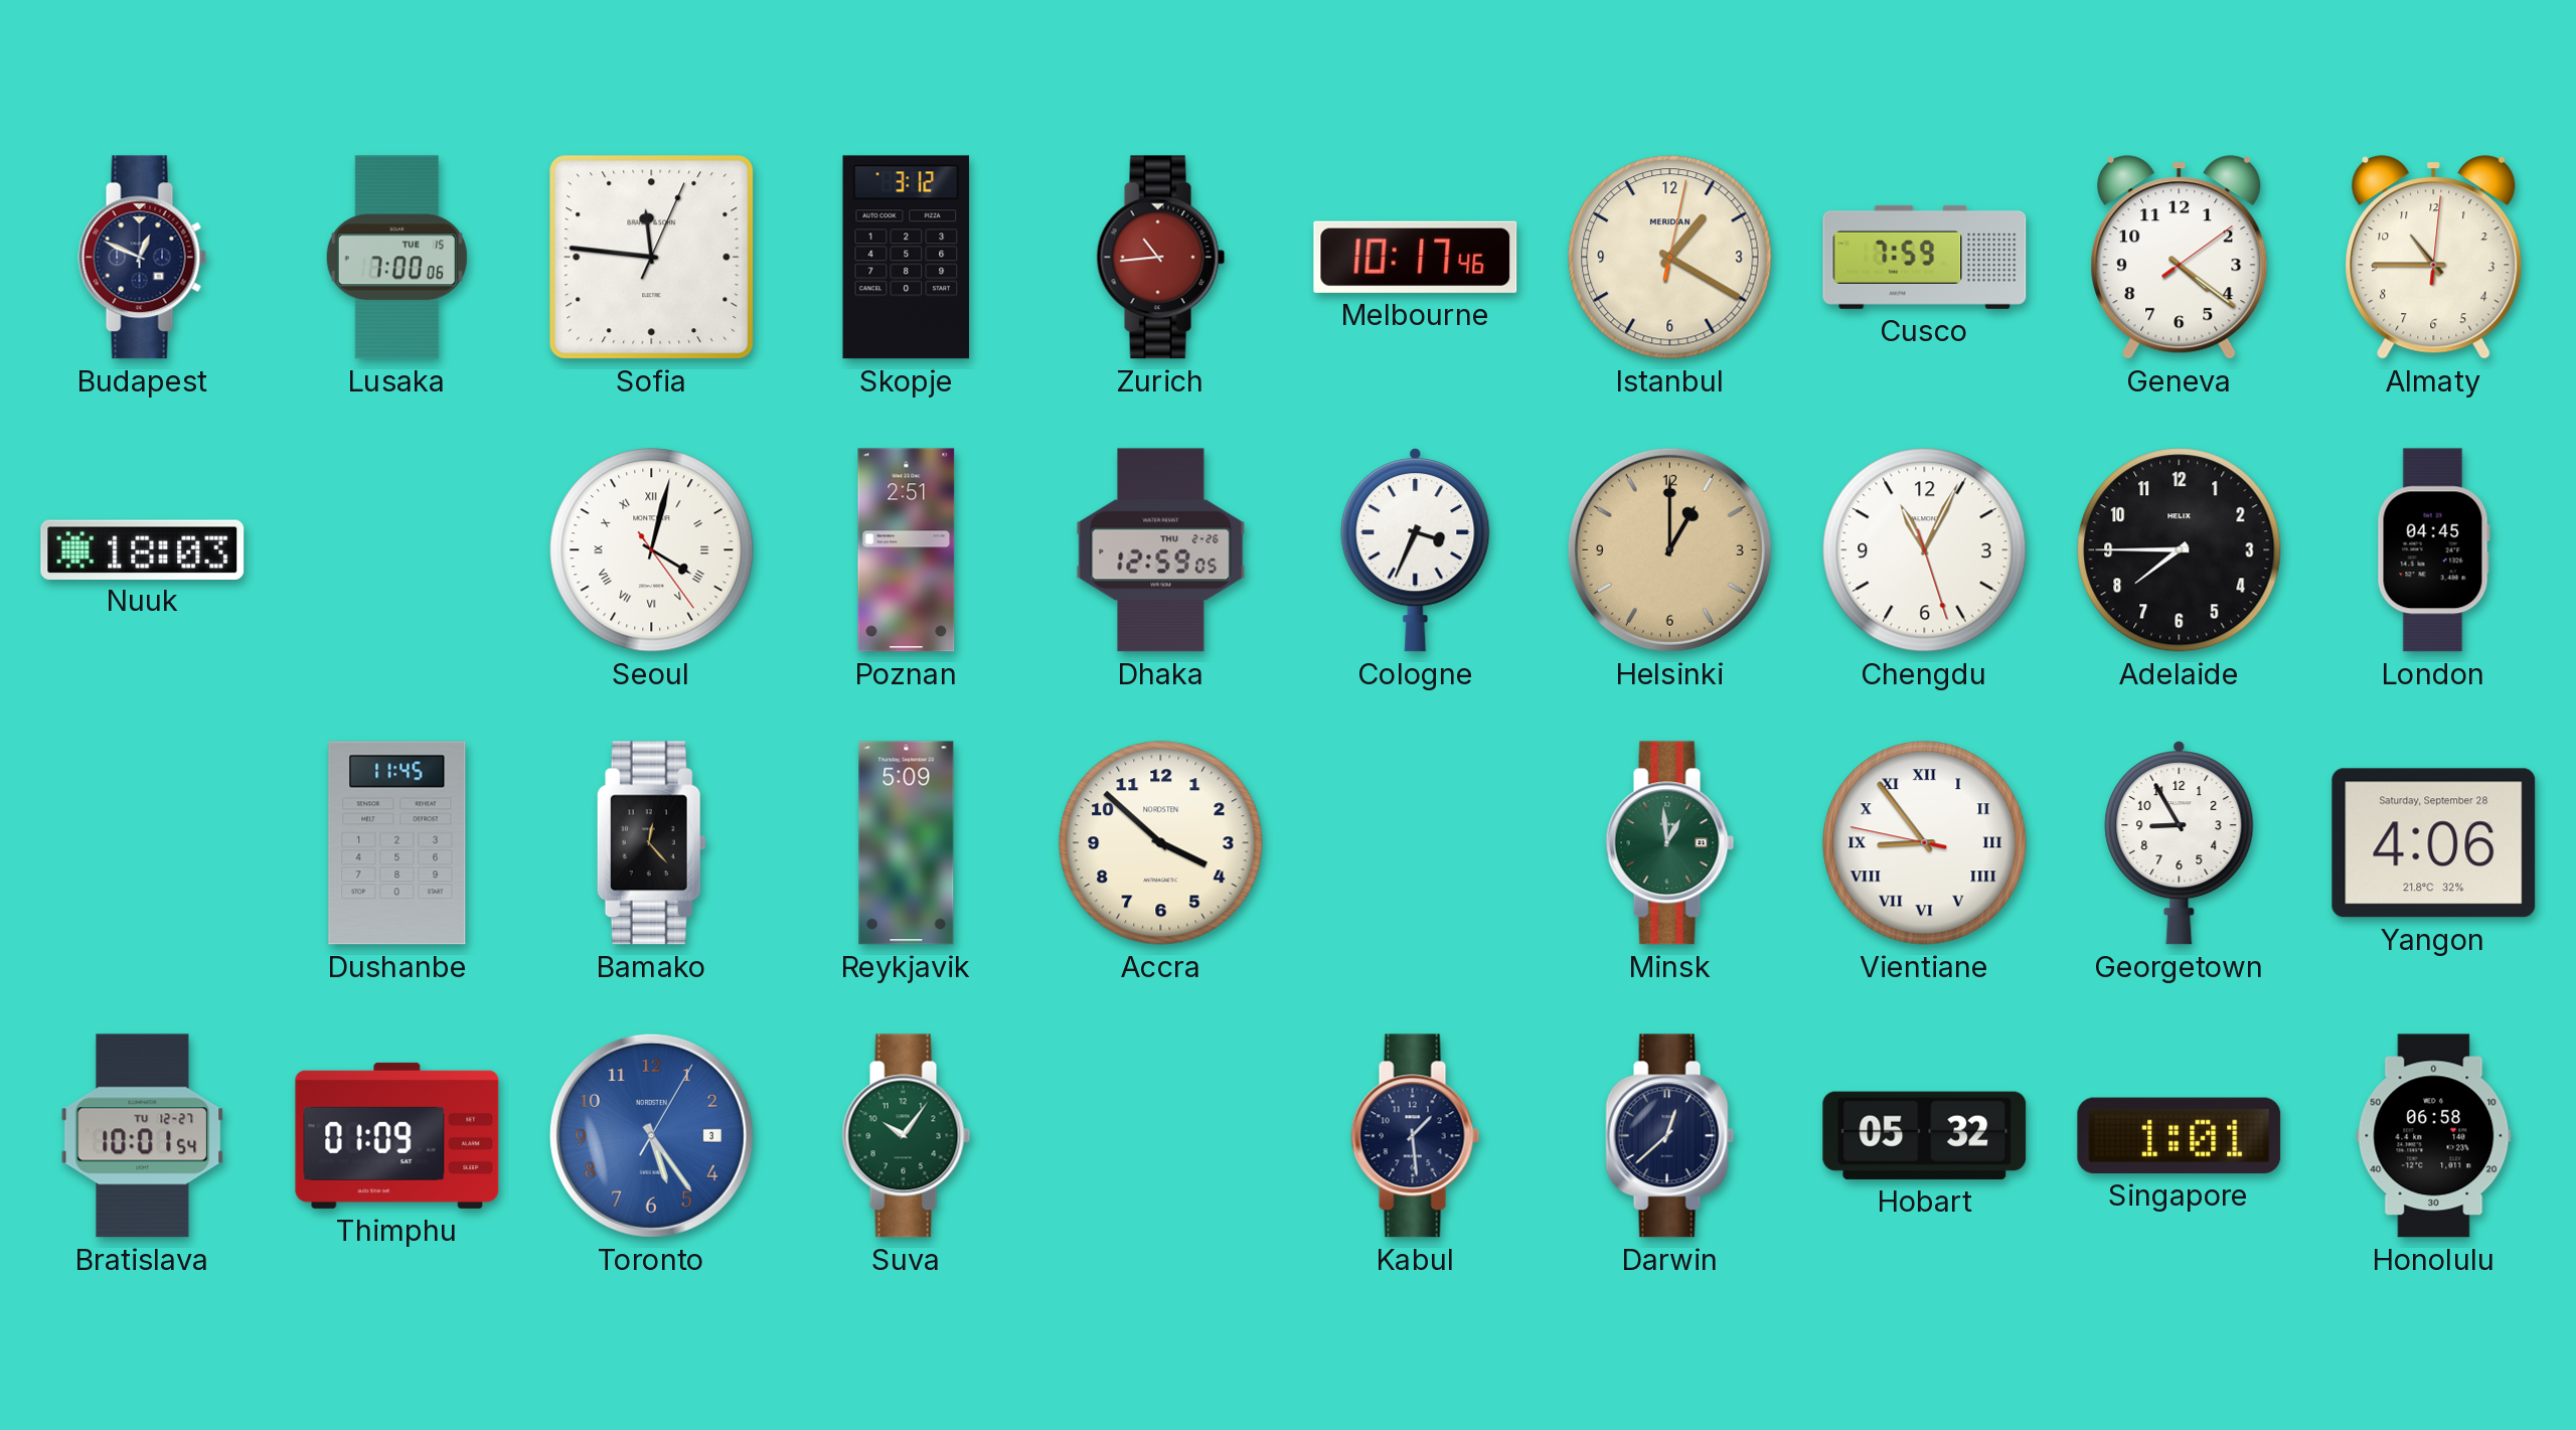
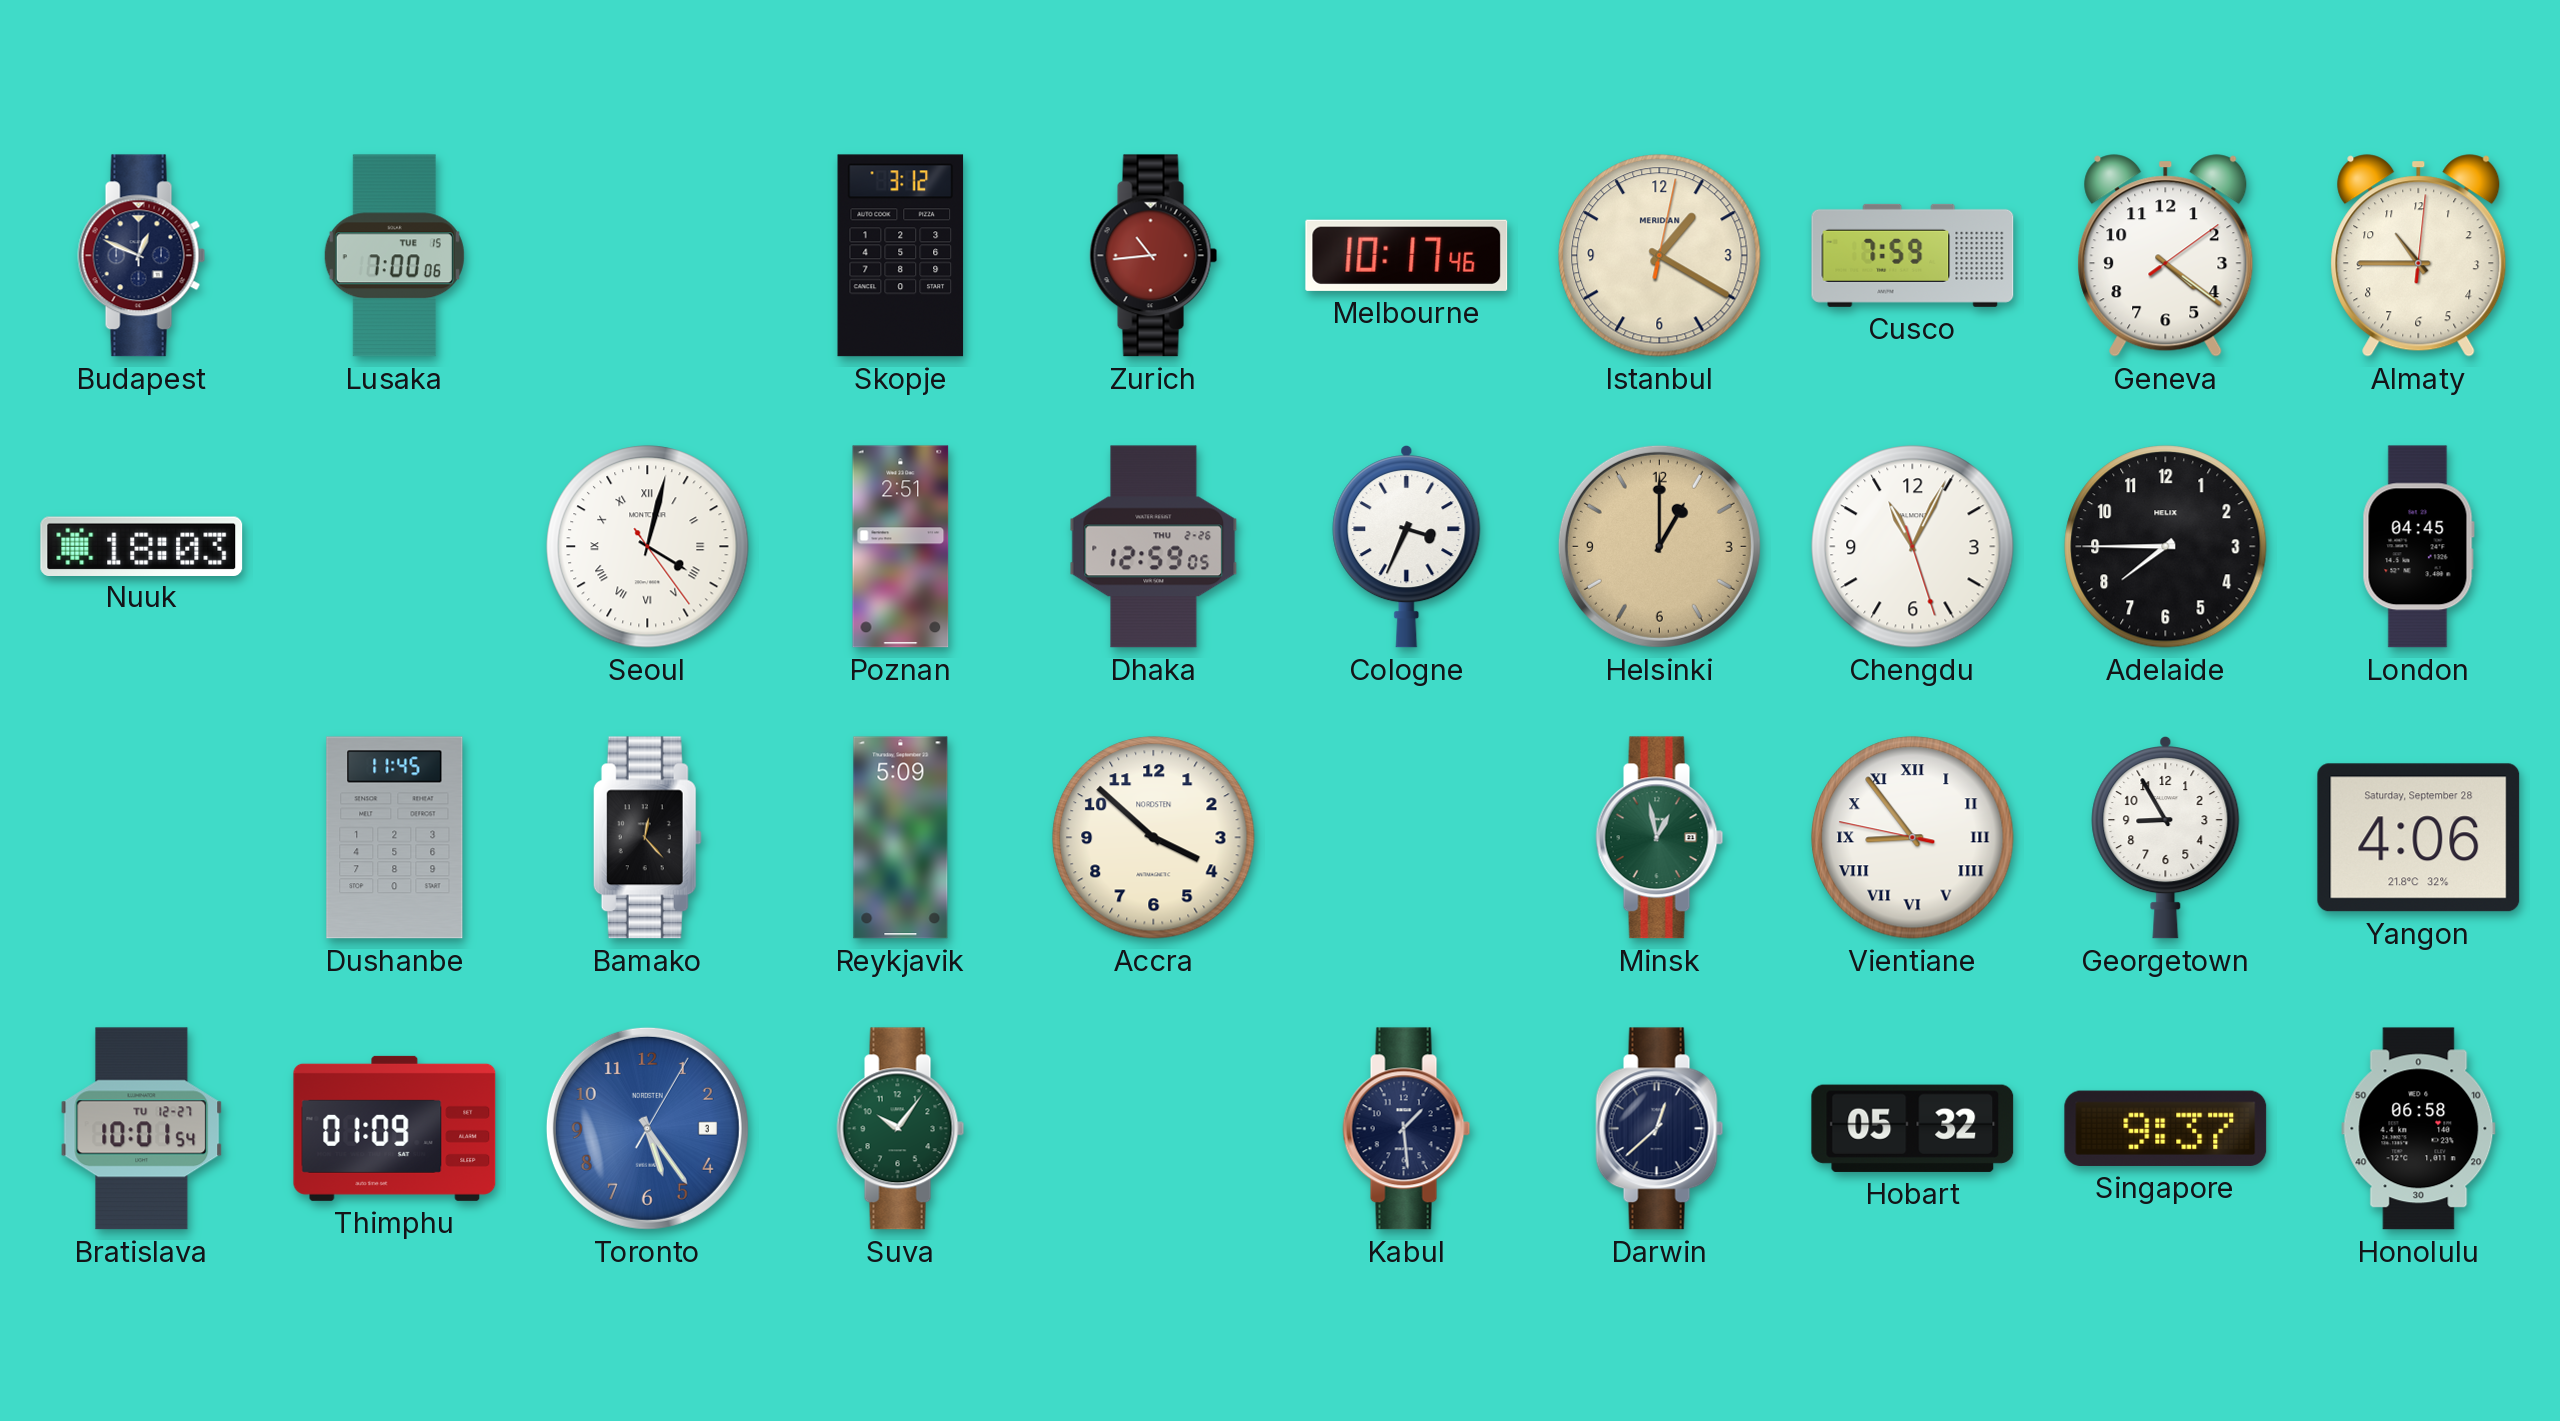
Sofia: 11:46 -> none
Minsk: 12:59 -> 12:58
Singapore: 1:01 -> 9:37
